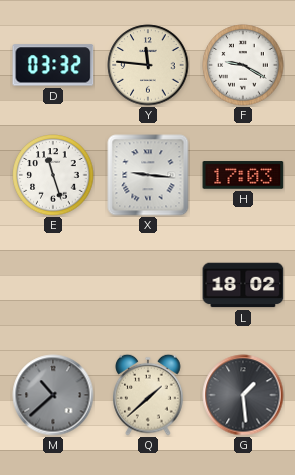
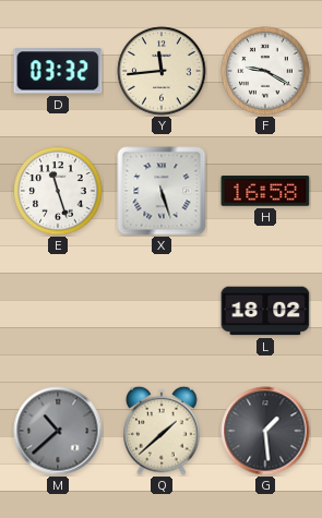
Y: 11:46 -> 11:44
X: 9:16 -> 5:27
H: 17:03 -> 16:58
